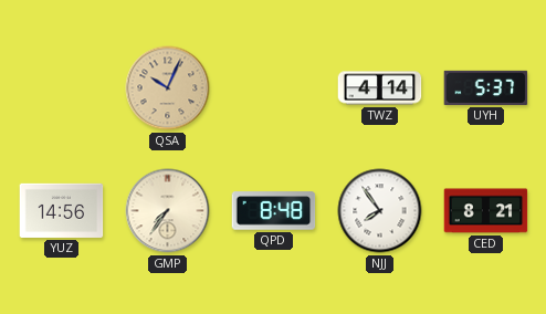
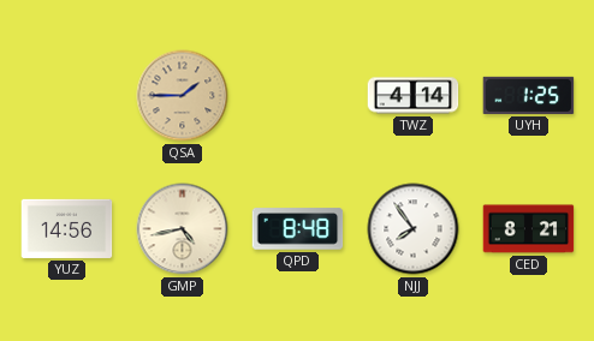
QSA: 10:04 -> 1:45
UYH: 5:37 -> 1:25
GMP: 7:36 -> 4:43
